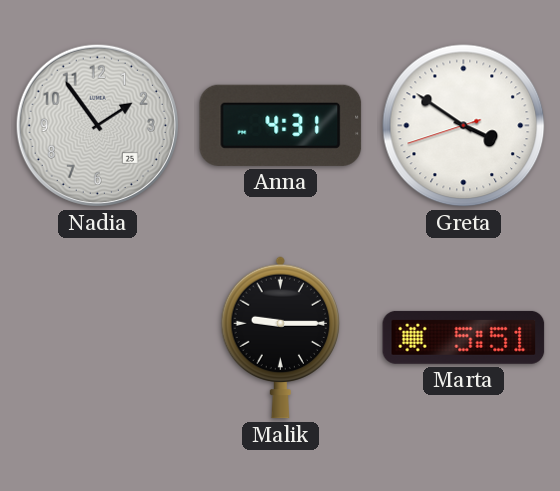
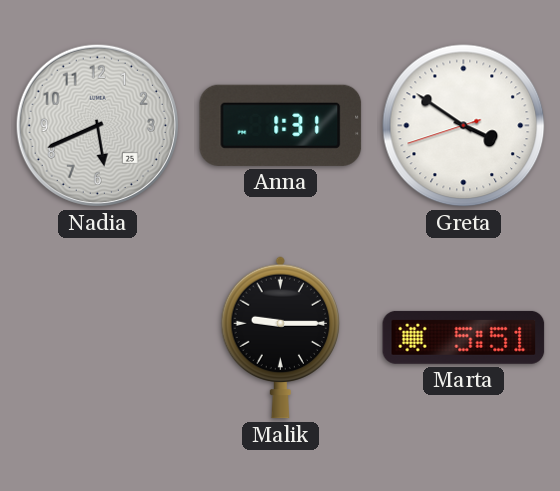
Nadia: 1:54 -> 5:41
Anna: 4:31 -> 1:31
